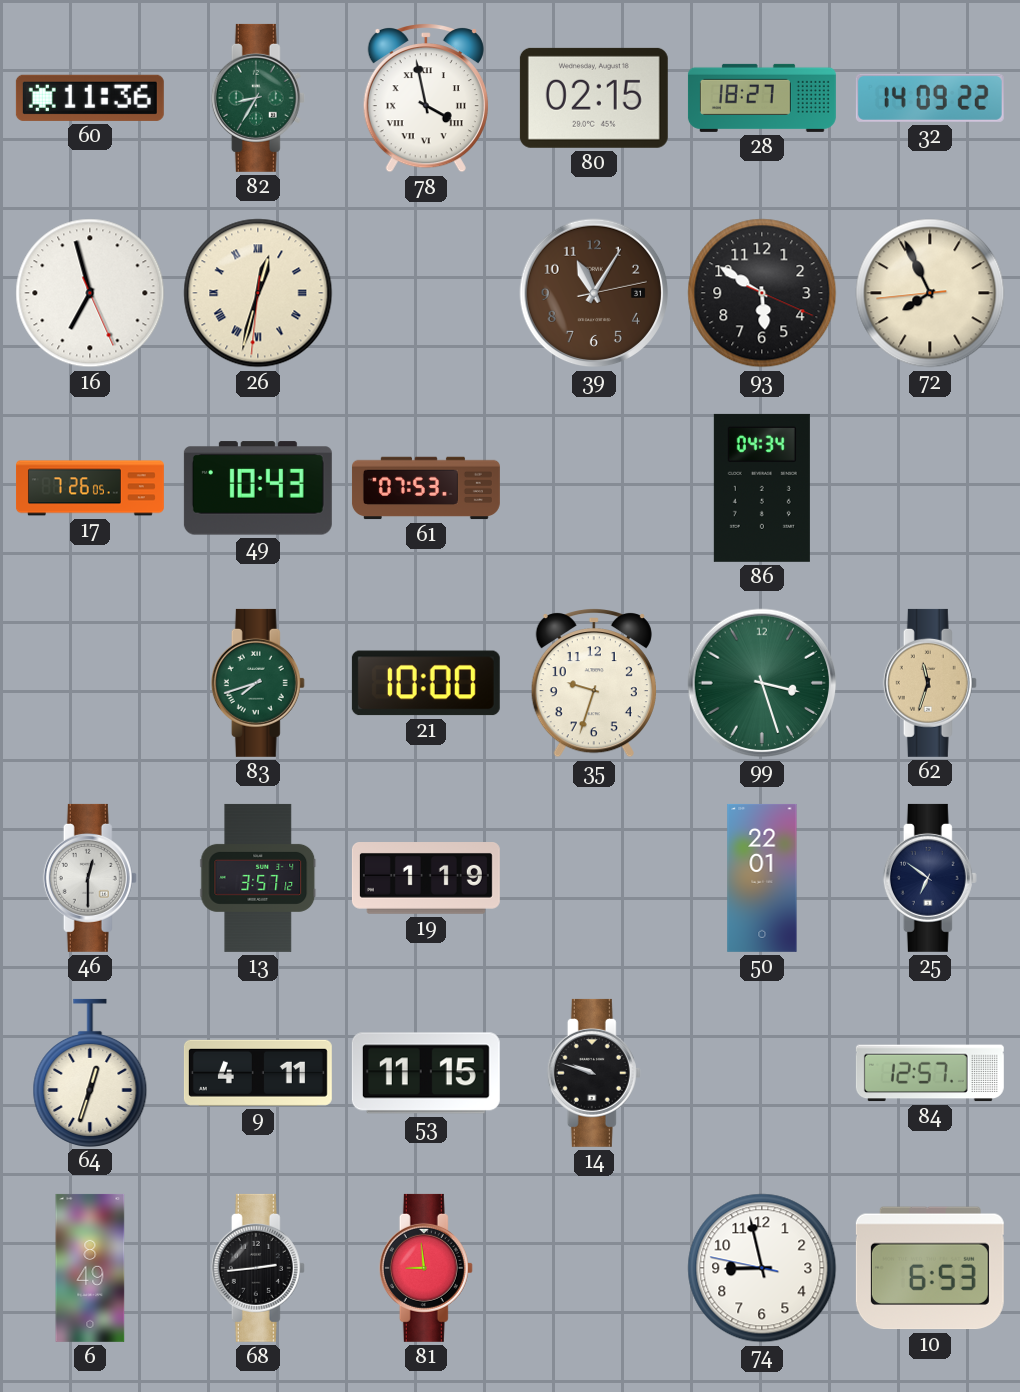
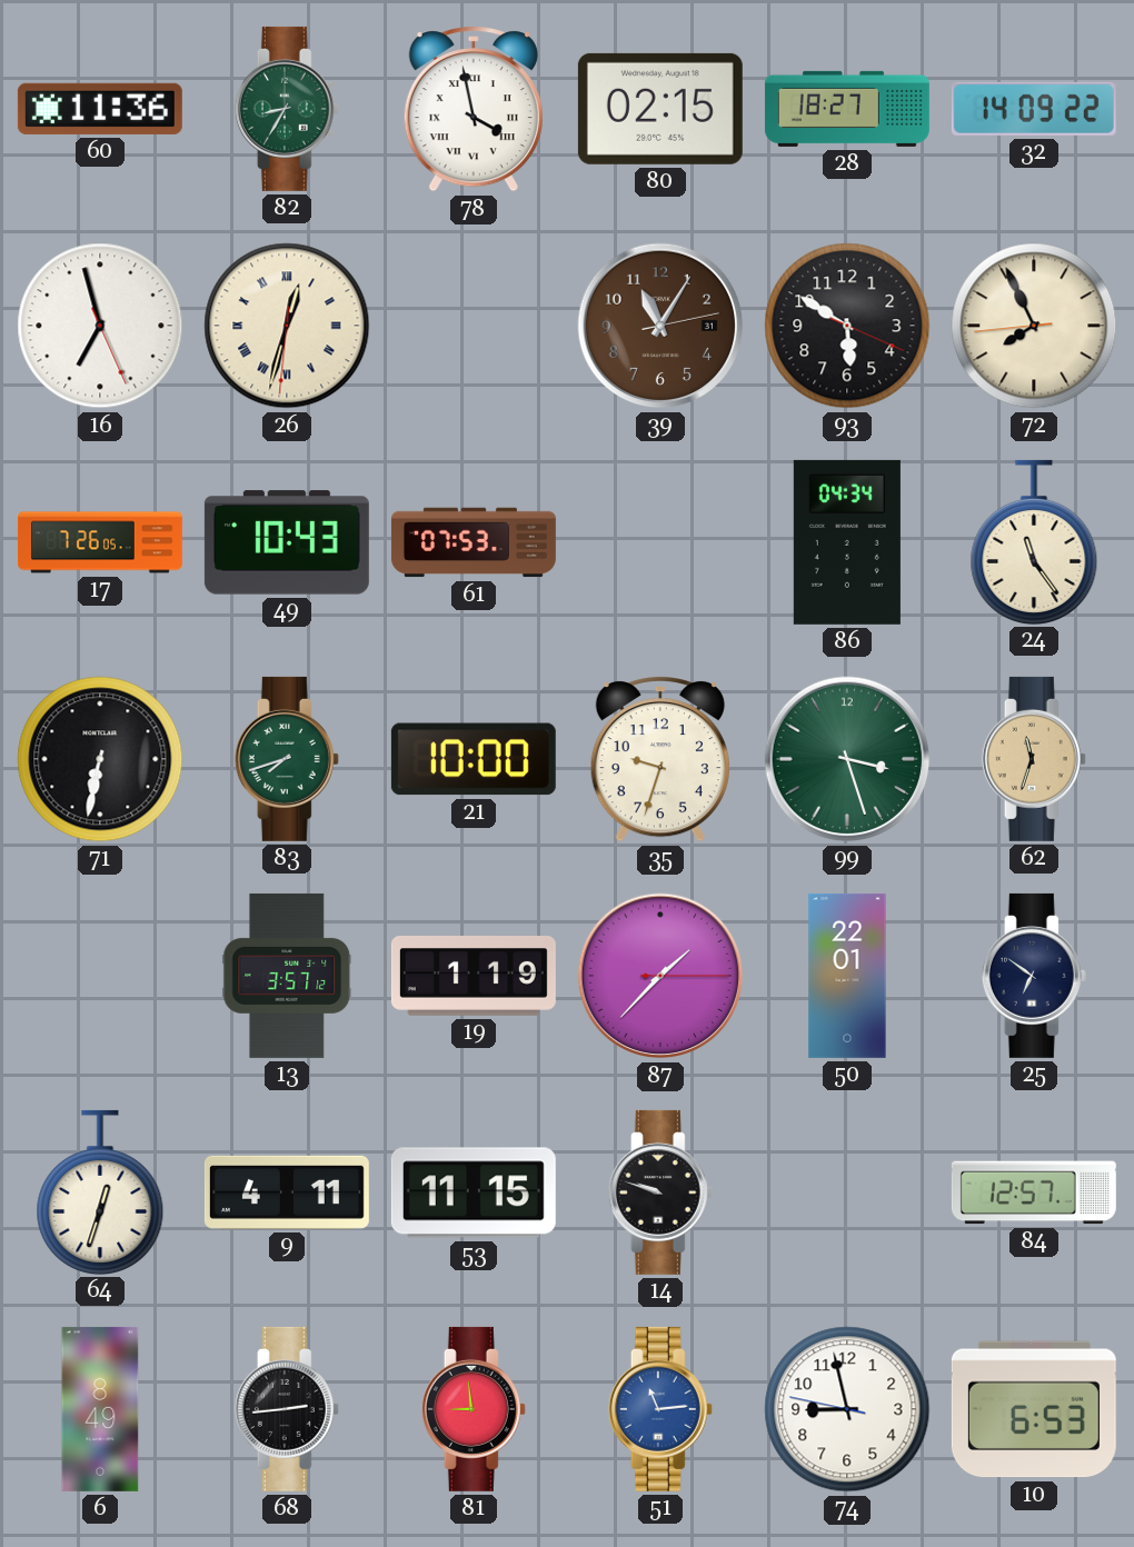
24: none -> 11:24
71: none -> 6:32
46: 12:30 -> none
87: none -> 1:37
51: none -> 11:14
